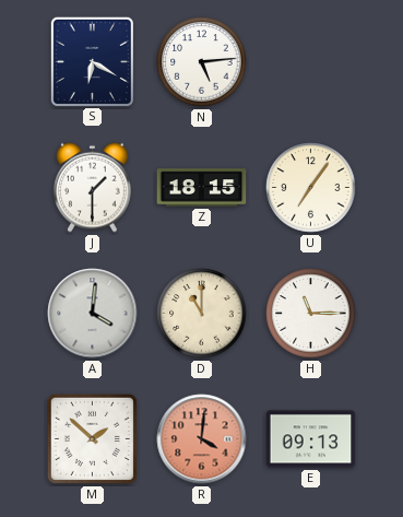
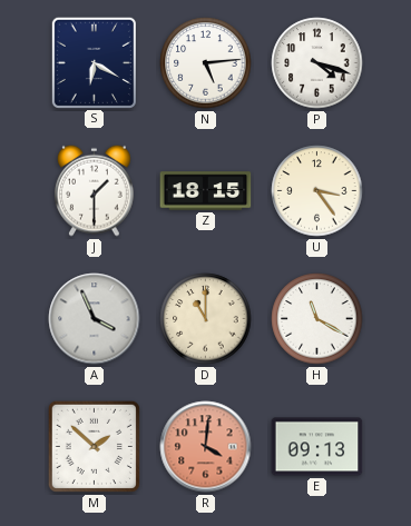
P: none -> 4:18
U: 7:06 -> 3:24
A: 4:01 -> 3:56
H: 11:15 -> 11:20
